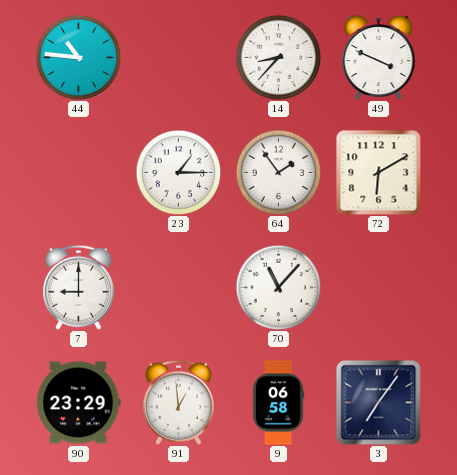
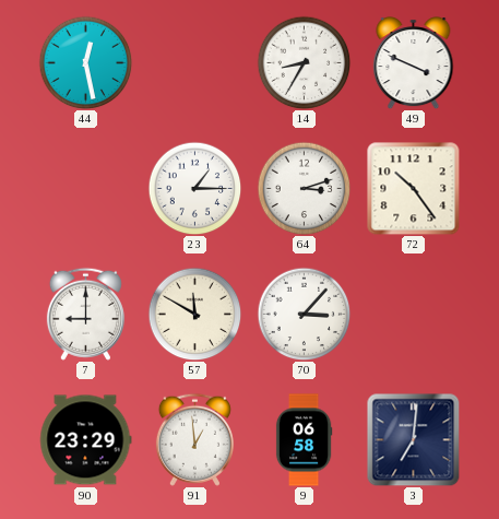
44: 10:46 -> 12:28
14: 8:37 -> 8:35
64: 1:54 -> 3:12
72: 6:10 -> 10:24
57: none -> 11:50
70: 11:07 -> 3:07
3: 7:06 -> 7:01
